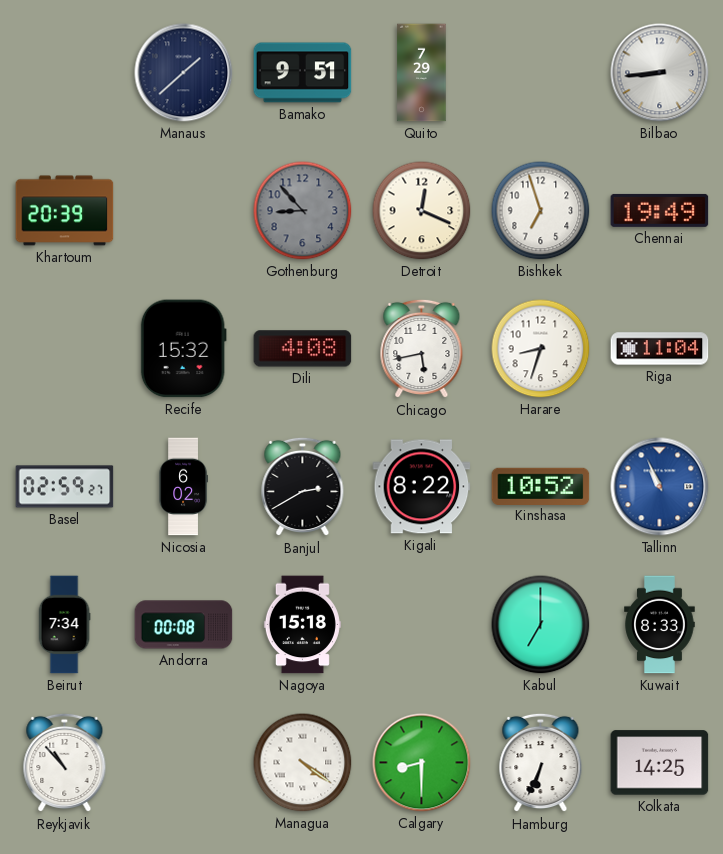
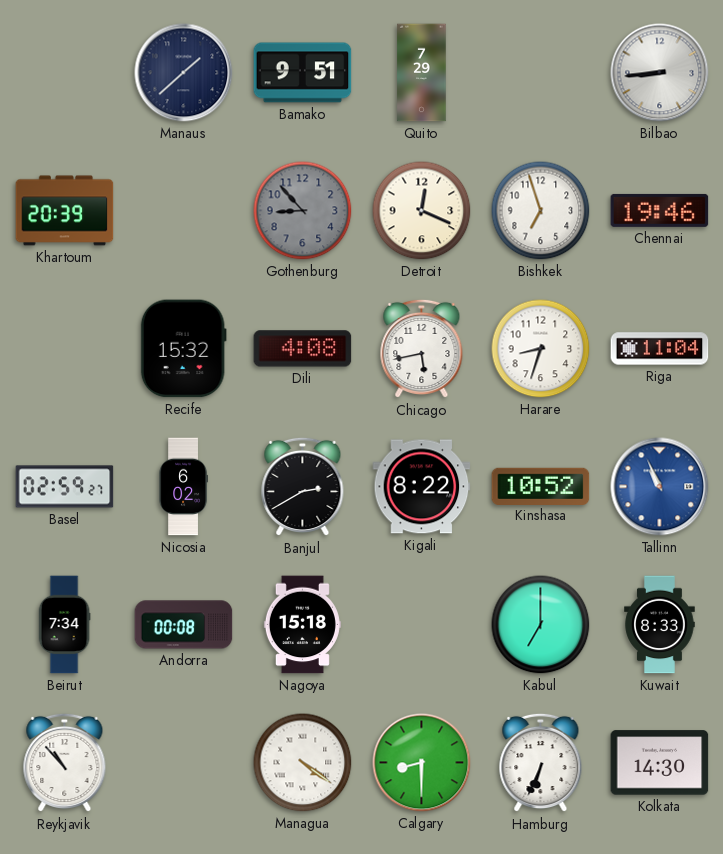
Chennai: 19:49 -> 19:46
Kolkata: 14:25 -> 14:30
